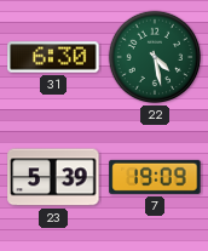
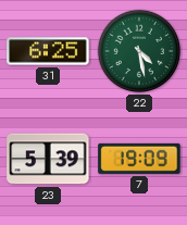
31: 6:30 -> 6:25
